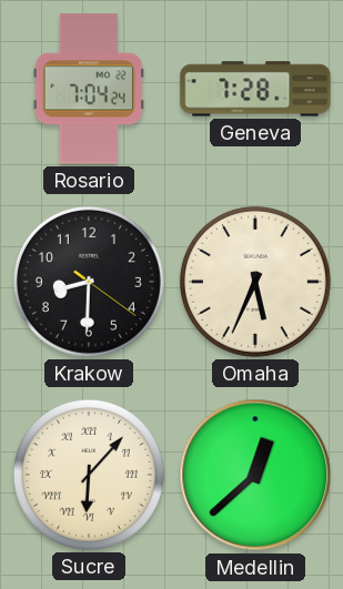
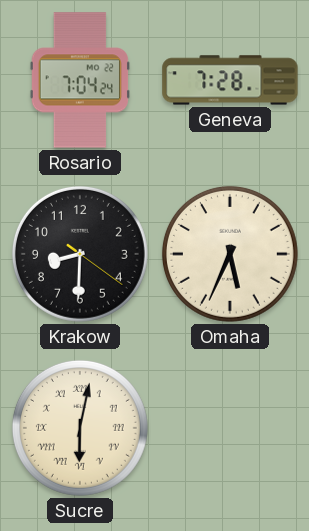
Sucre: 6:07 -> 6:02
Medellin: 12:38 -> none
